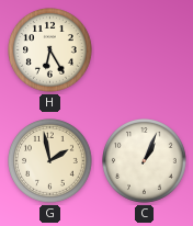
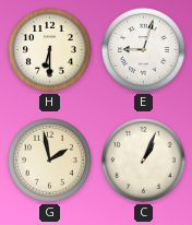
H: 6:25 -> 6:30
E: none -> 9:03
